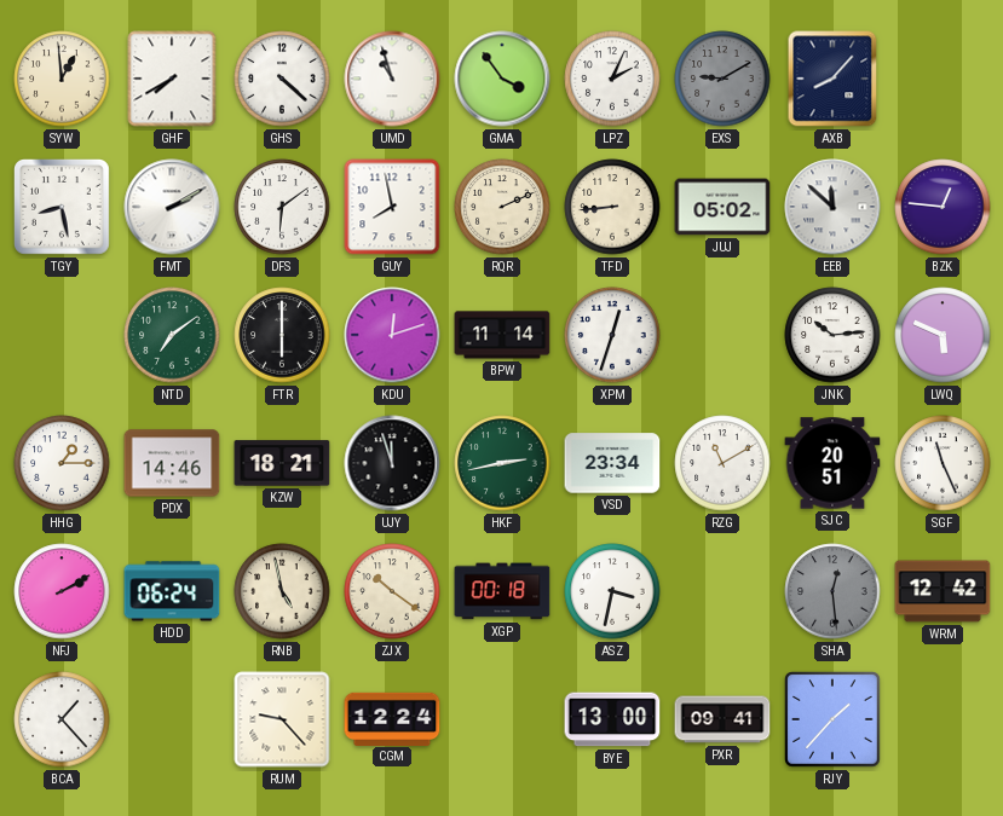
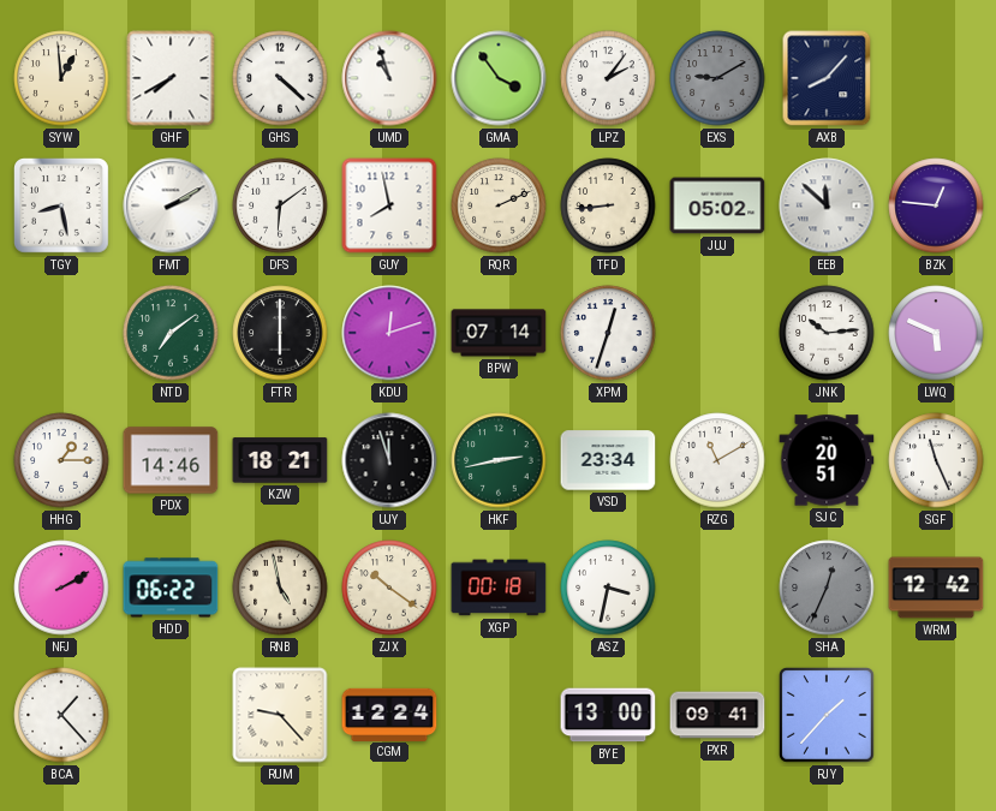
LPZ: 2:04 -> 2:06
BPW: 11:14 -> 07:14
HDD: 06:24 -> 06:22
SHA: 12:29 -> 12:34
